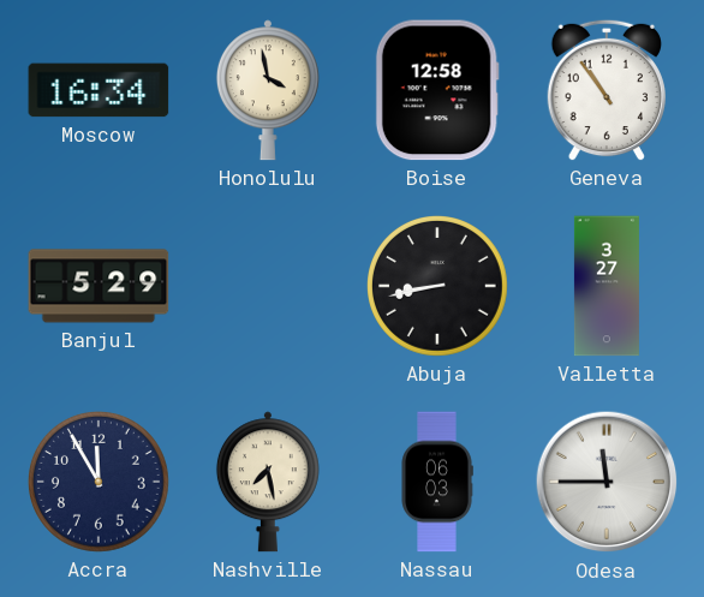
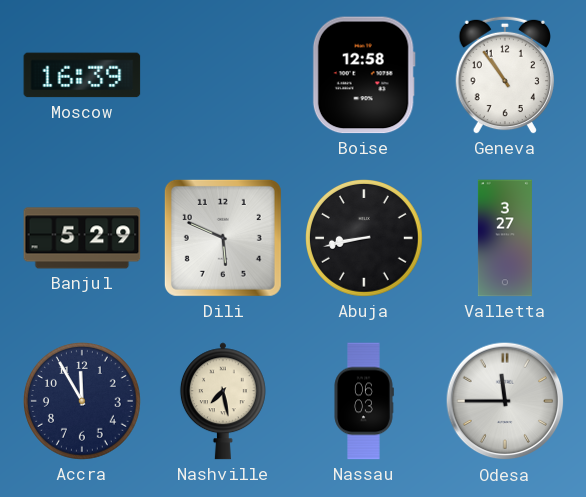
Moscow: 16:34 -> 16:39
Honolulu: 3:58 -> none
Dili: none -> 5:49
